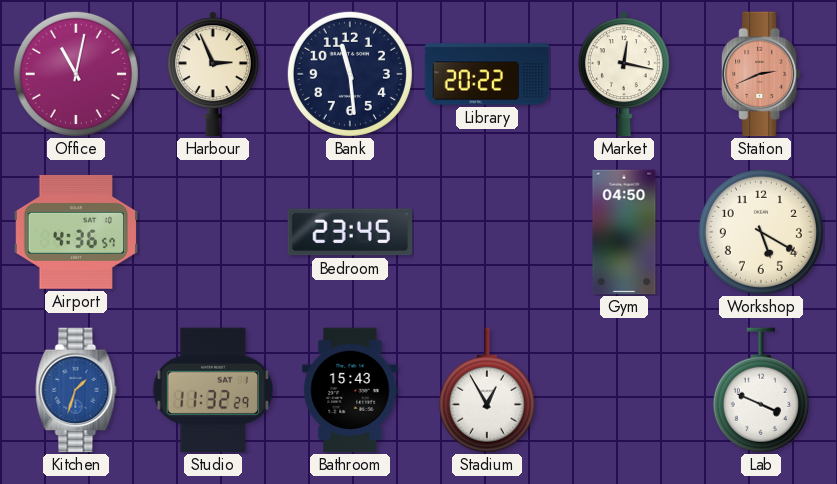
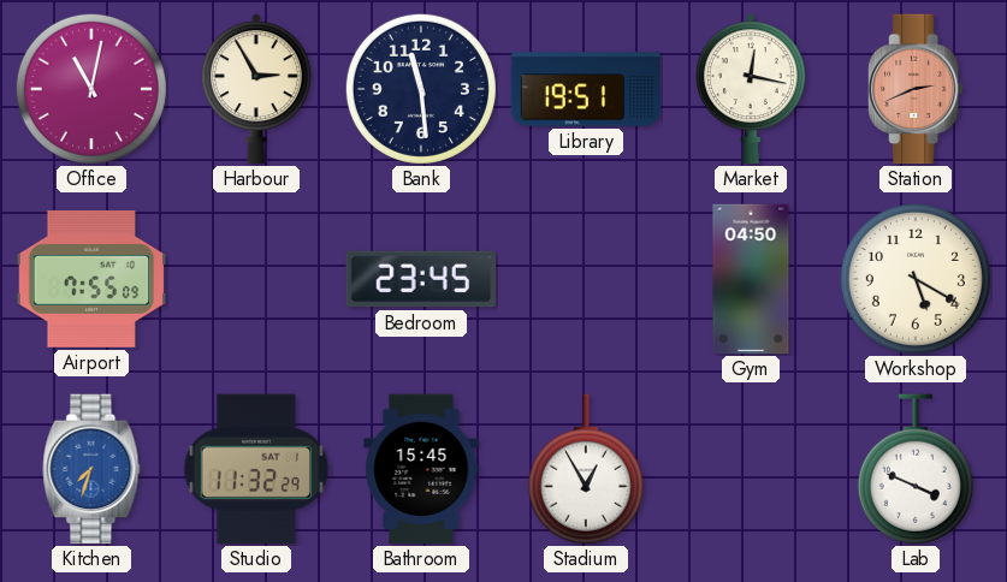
Harbour: 2:56 -> 2:55
Library: 20:22 -> 19:51
Airport: 4:36 -> 7:55
Kitchen: 1:33 -> 7:33
Bathroom: 15:43 -> 15:45
